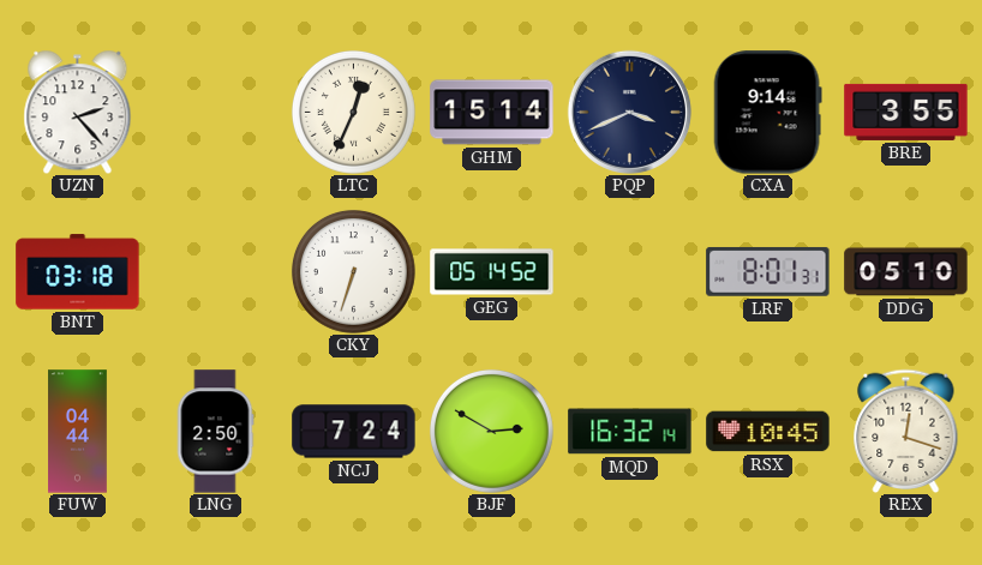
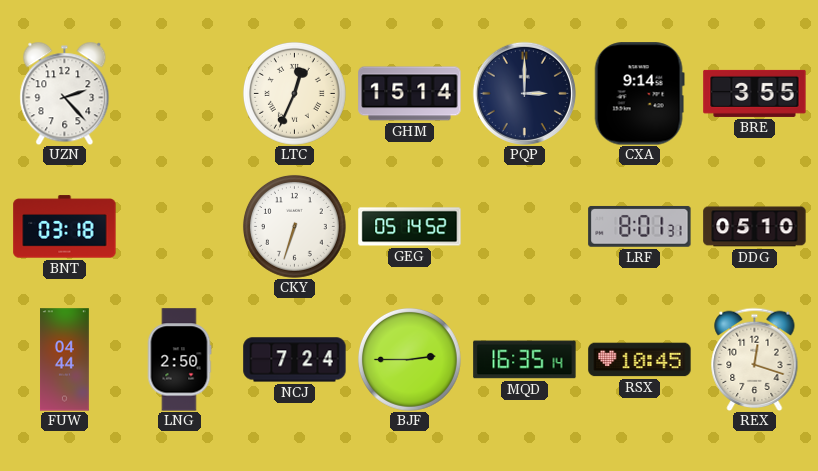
PQP: 3:41 -> 3:00
BJF: 2:50 -> 2:45
MQD: 16:32 -> 16:35
